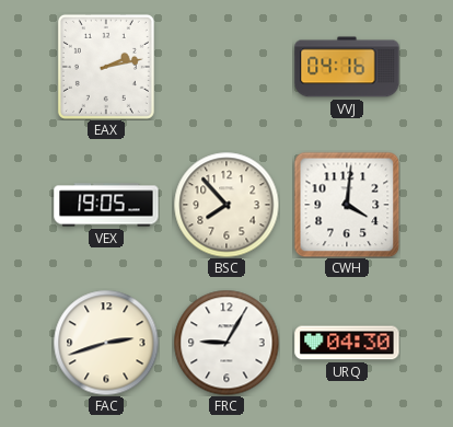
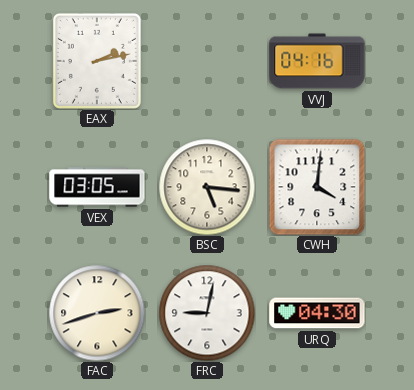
VEX: 19:05 -> 03:05
BSC: 7:53 -> 5:16
FRC: 9:05 -> 9:02
